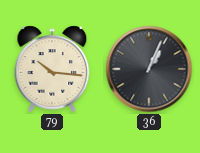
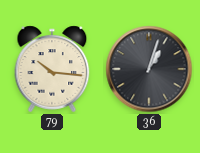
36: 1:04 -> 1:03
